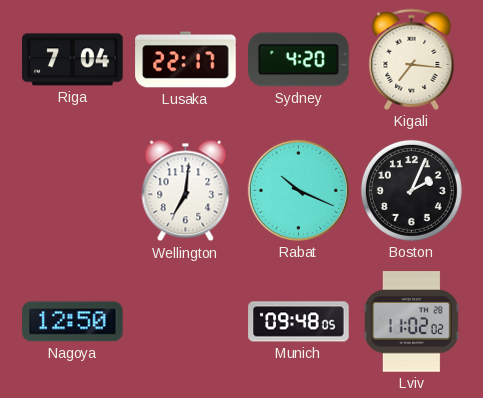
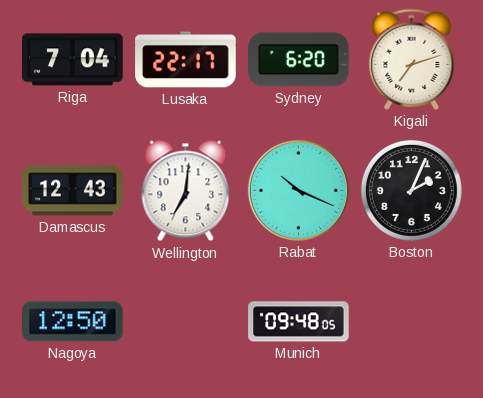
Sydney: 4:20 -> 6:20
Kigali: 7:16 -> 7:12
Damascus: none -> 12:43
Lviv: 11:02 -> none
